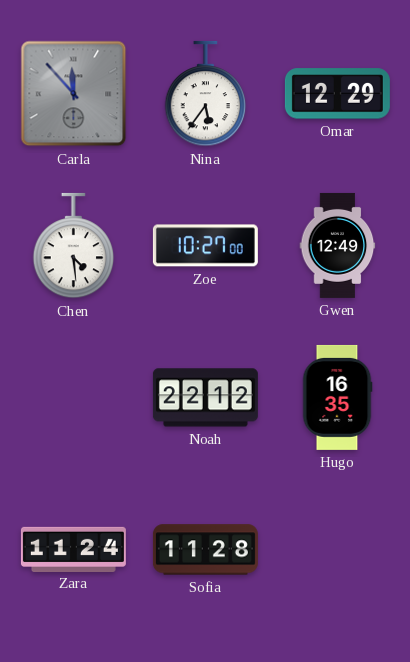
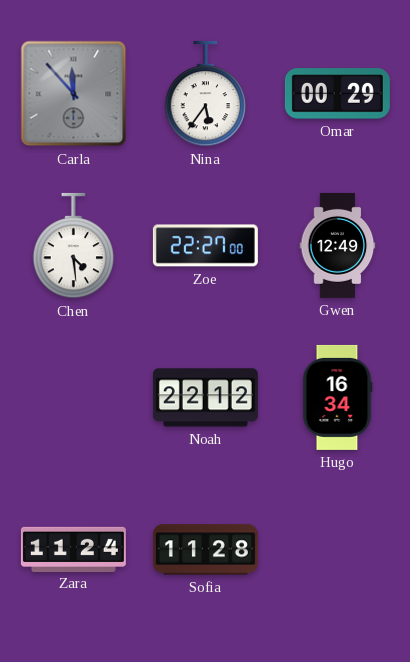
Omar: 12:29 -> 00:29
Zoe: 10:27 -> 22:27
Hugo: 16:35 -> 16:34
